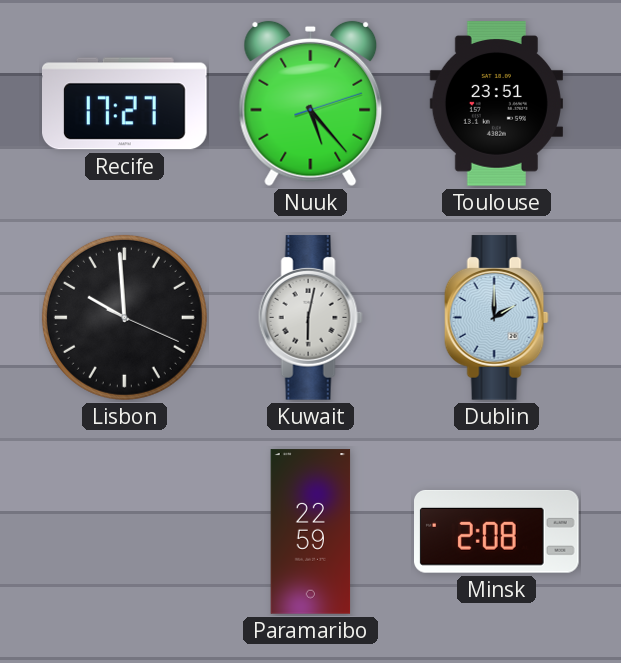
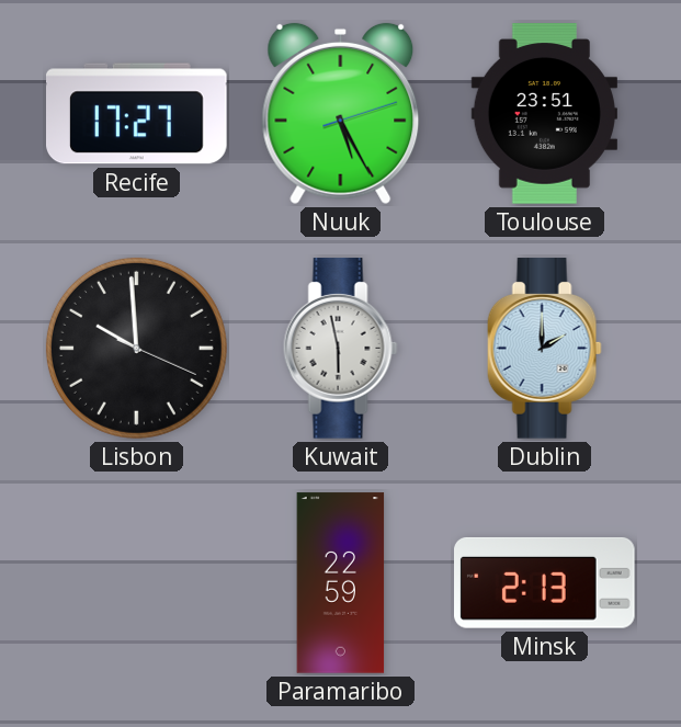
Nuuk: 5:23 -> 5:25
Kuwait: 6:02 -> 5:58
Minsk: 2:08 -> 2:13
